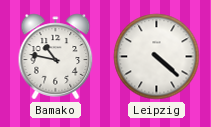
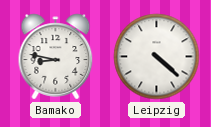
Bamako: 10:47 -> 8:47
